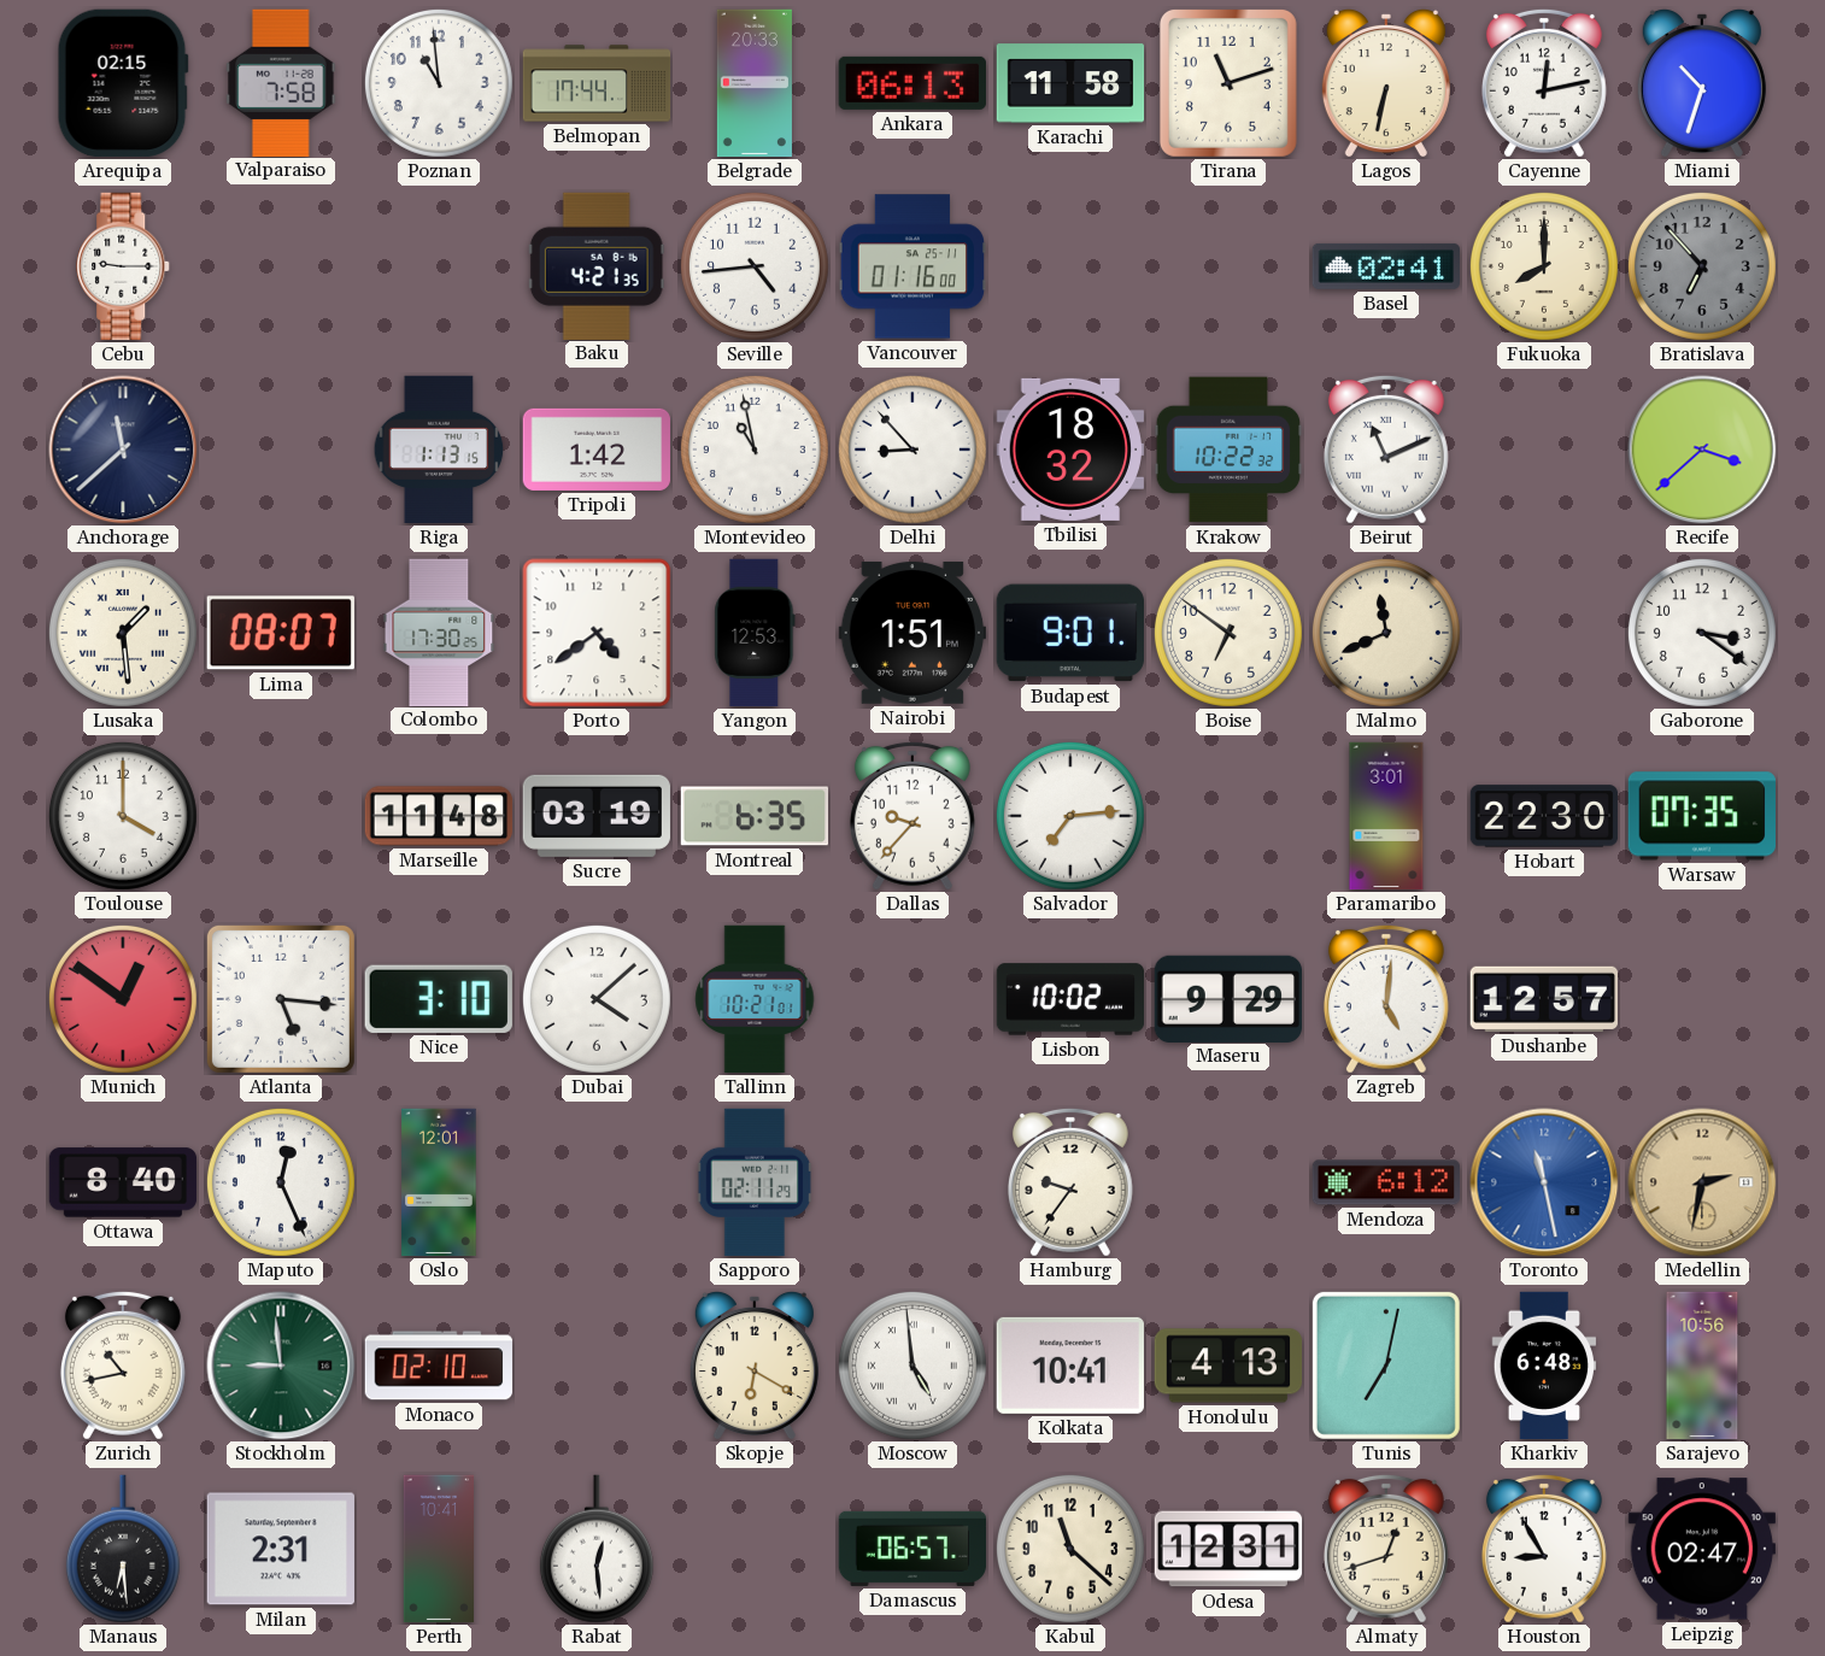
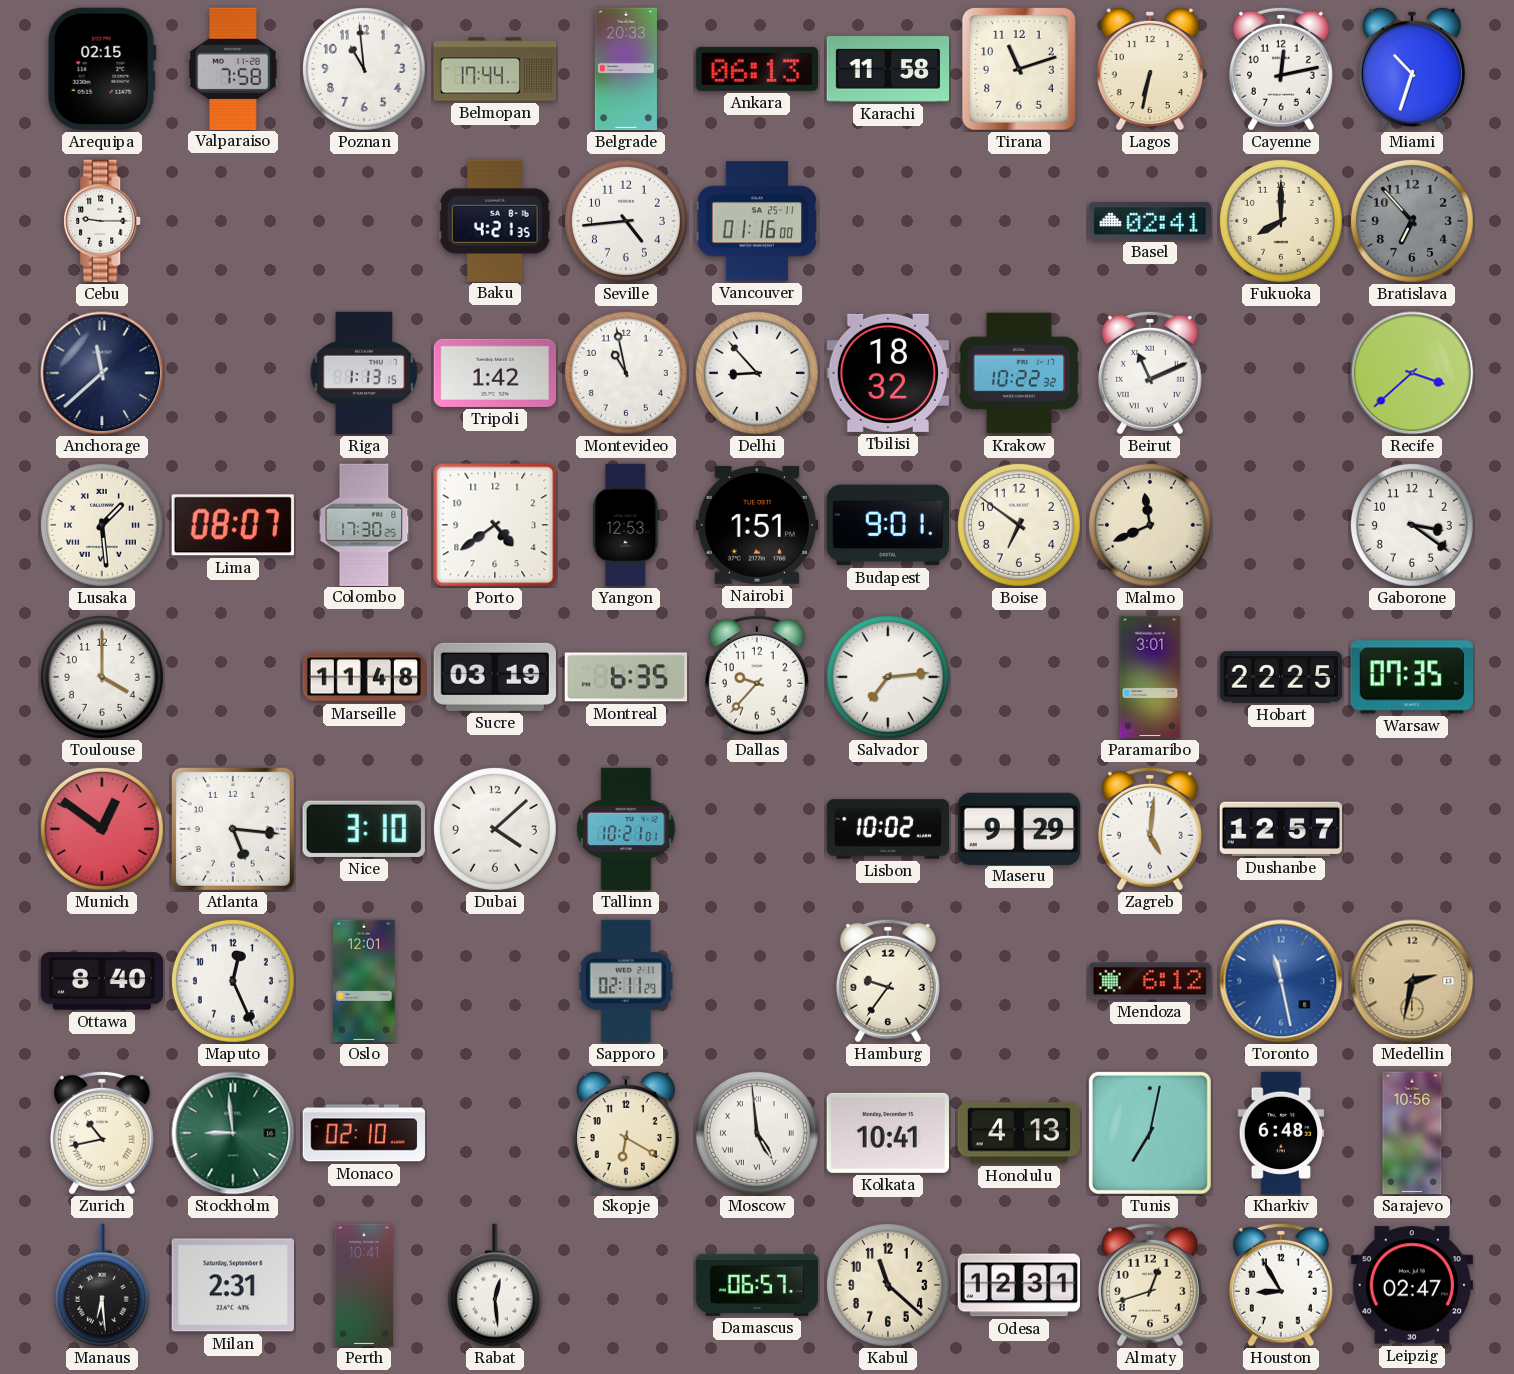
Hobart: 22:30 -> 22:25
